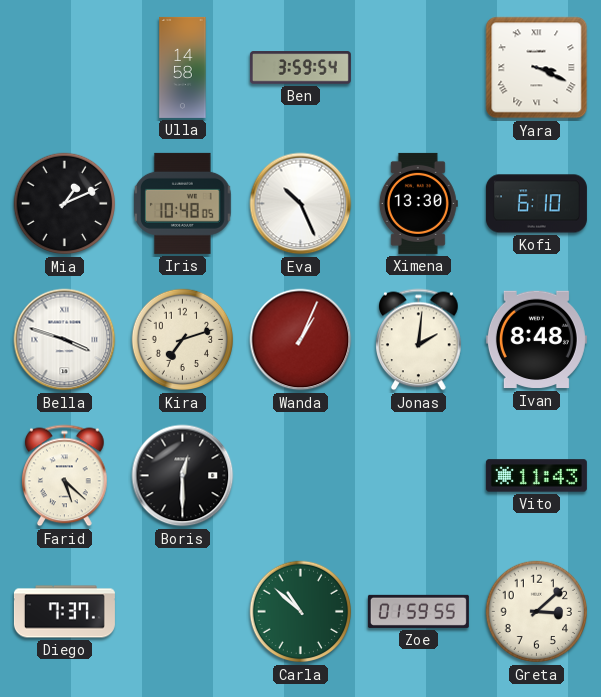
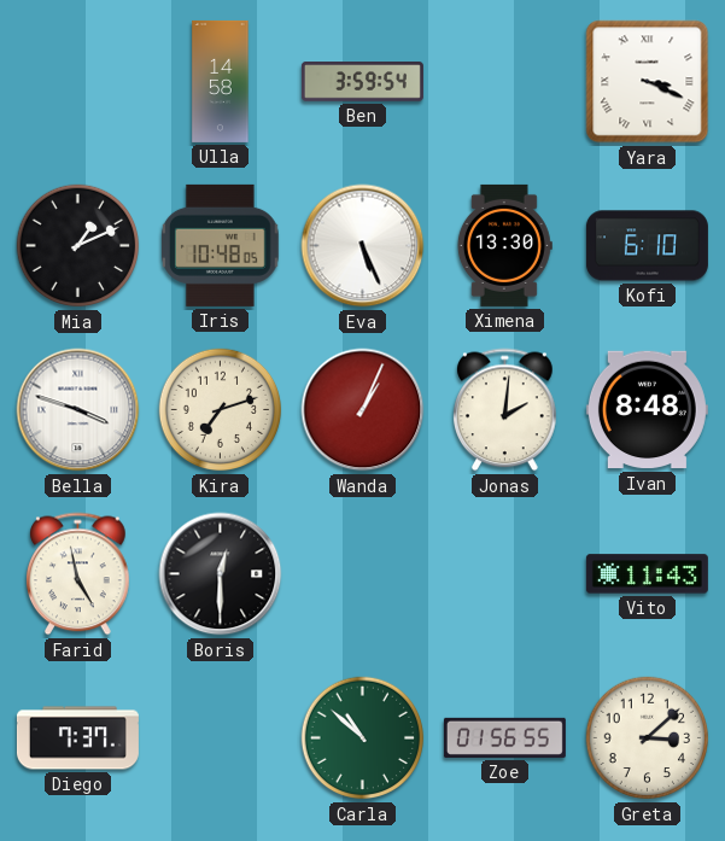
Eva: 10:26 -> 5:26
Farid: 5:22 -> 4:58
Zoe: 01:59 -> 01:56
